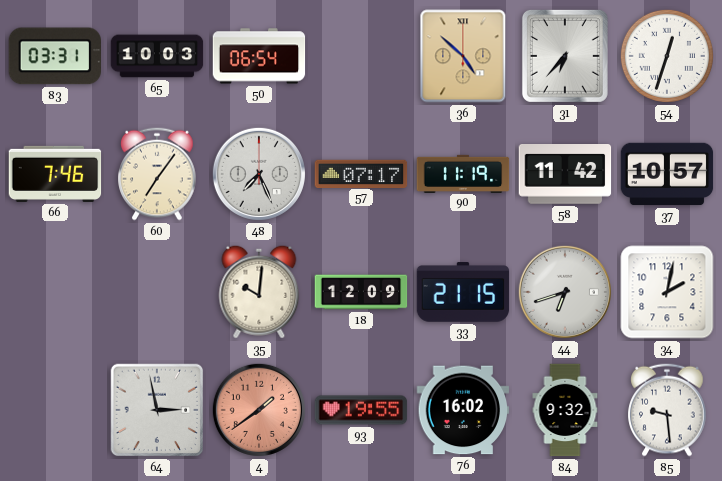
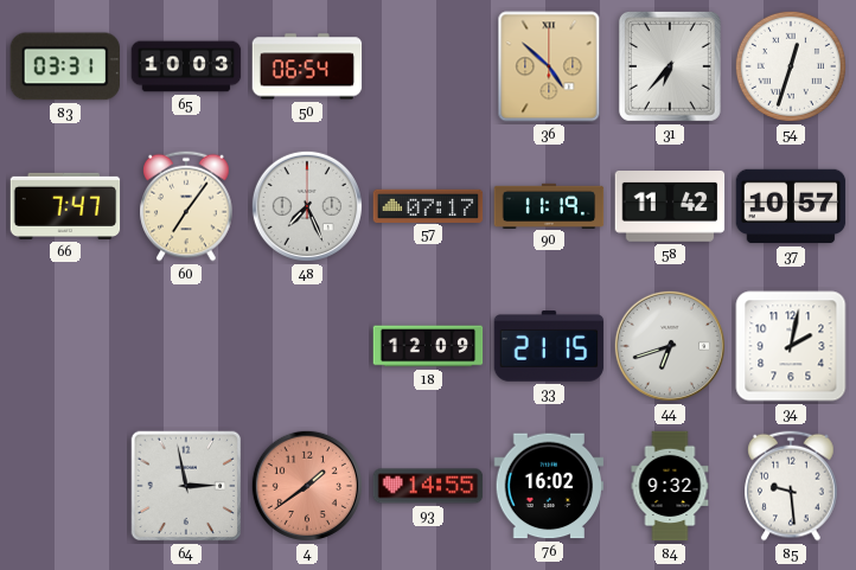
66: 7:46 -> 7:47
35: 10:01 -> none
93: 19:55 -> 14:55
